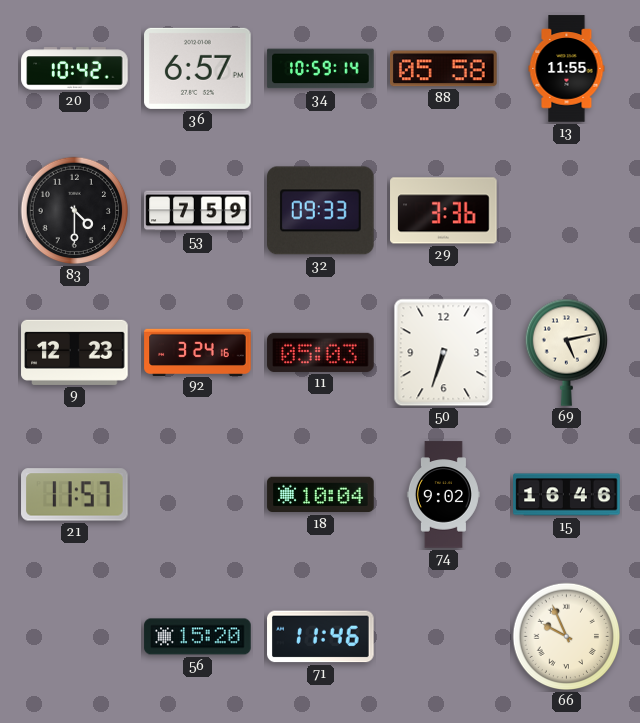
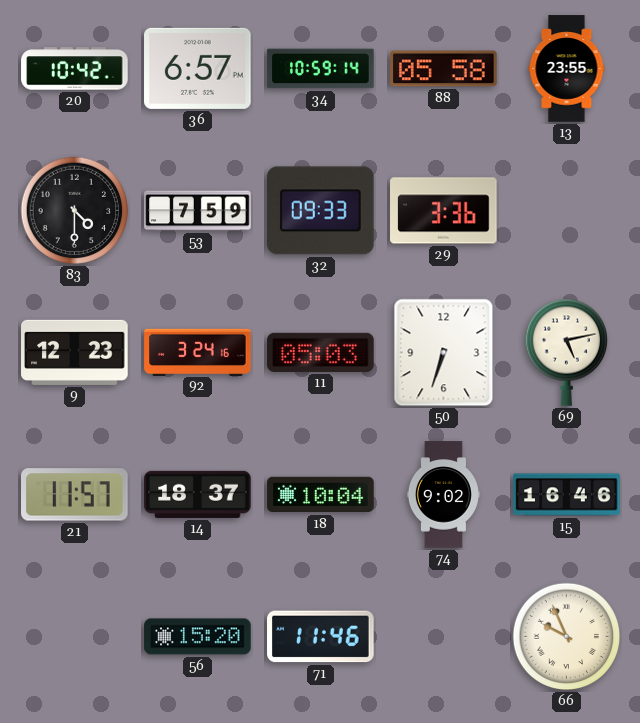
13: 11:55 -> 23:55
14: none -> 18:37
